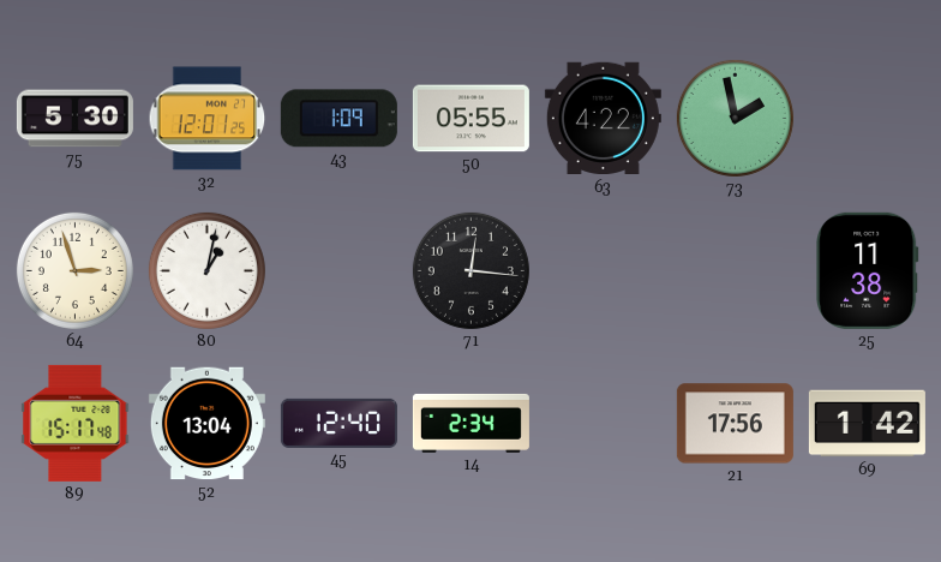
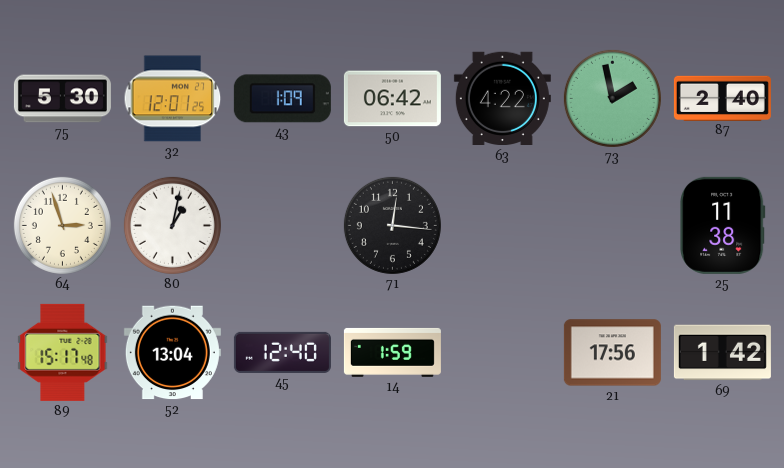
50: 05:55 -> 06:42
87: none -> 2:40
14: 2:34 -> 1:59
